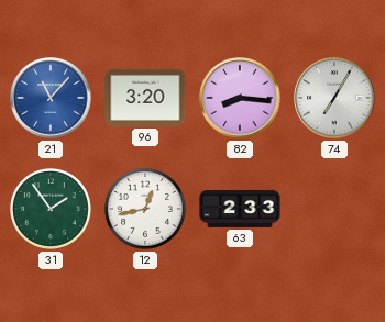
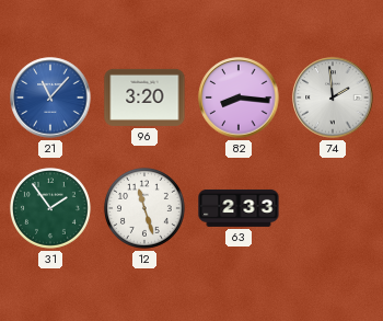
74: 7:05 -> 1:59
12: 12:43 -> 11:27
